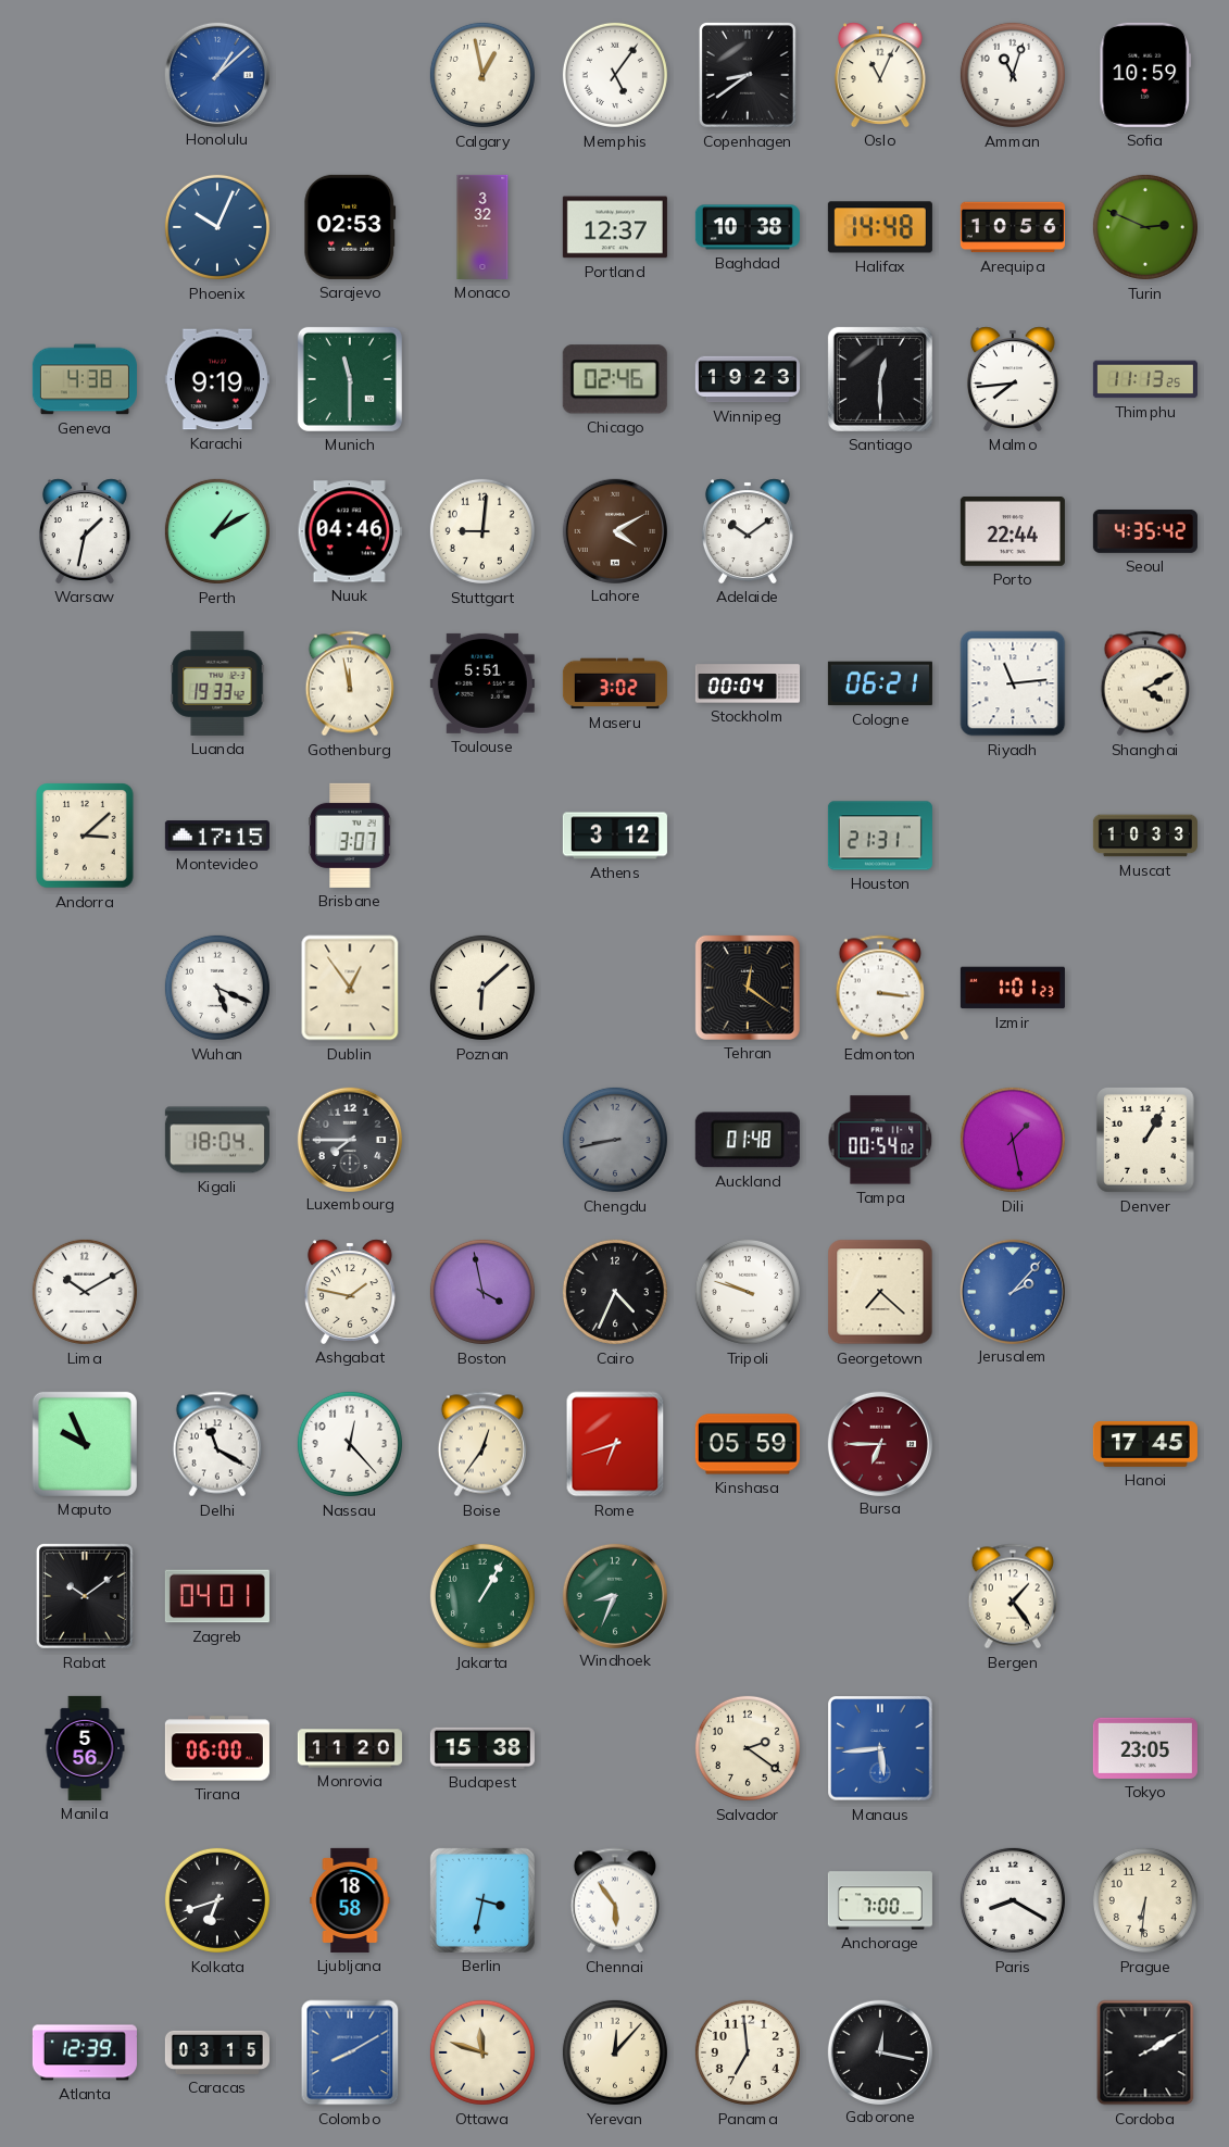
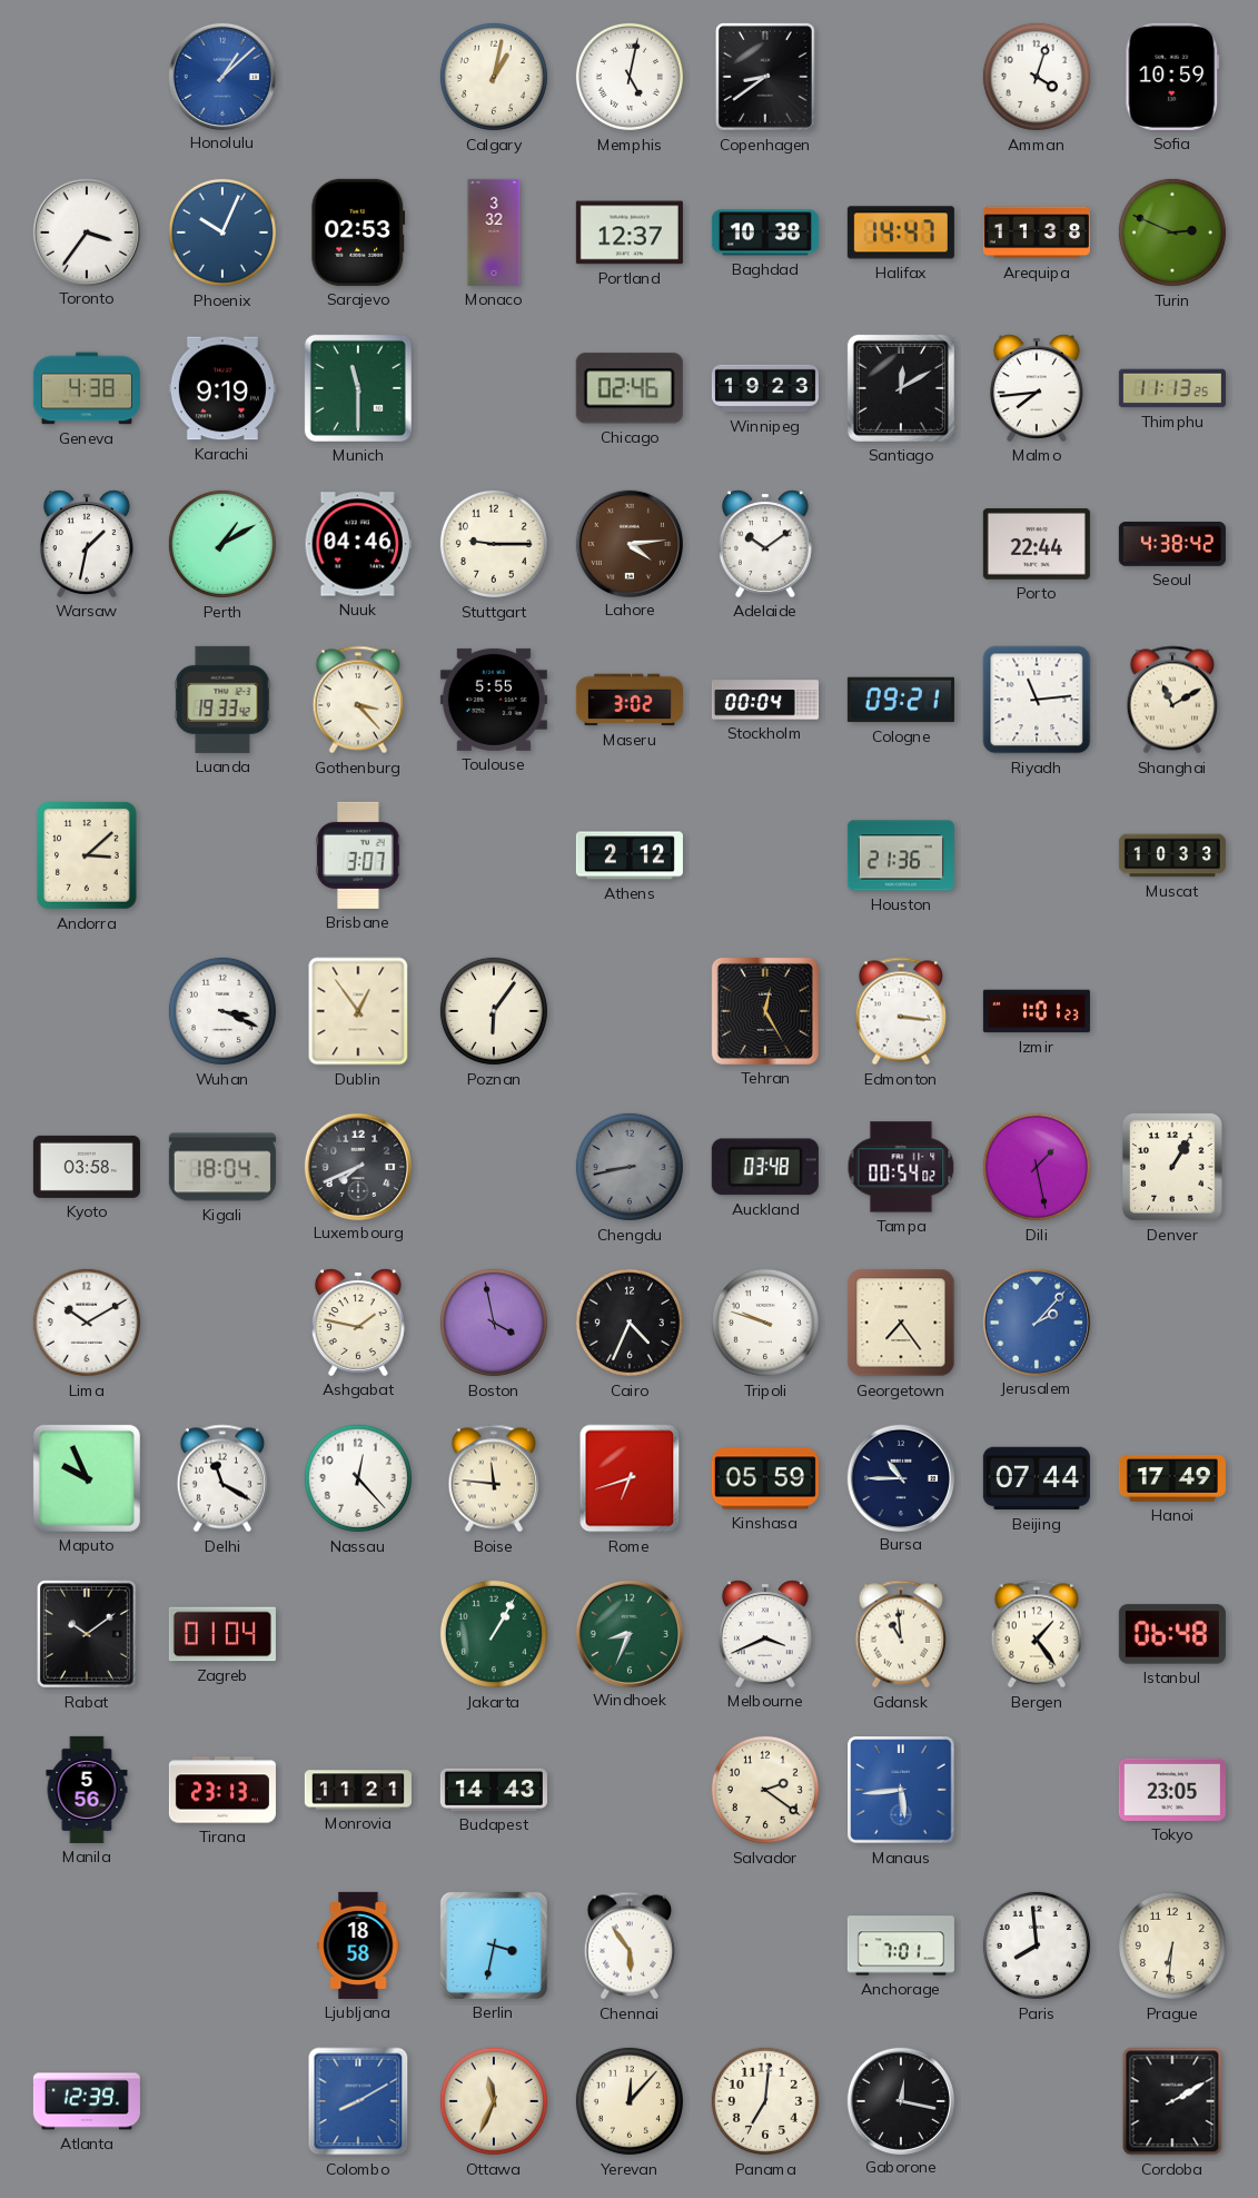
Calgary: 12:58 -> 1:02
Memphis: 5:06 -> 5:02
Oslo: 11:04 -> none
Amman: 11:03 -> 4:03
Toronto: none -> 3:36
Halifax: 14:48 -> 14:47
Arequipa: 10:56 -> 11:38
Santiago: 12:30 -> 12:10
Stuttgart: 9:01 -> 9:15
Lahore: 4:10 -> 4:14
Seoul: 4:35 -> 4:38
Gothenburg: 11:58 -> 3:23
Toulouse: 5:51 -> 5:55
Cologne: 06:21 -> 09:21
Shanghai: 4:10 -> 11:10
Montevideo: 17:15 -> none
Athens: 3:12 -> 2:12
Houston: 21:31 -> 21:36
Wuhan: 5:19 -> 3:19
Poznan: 6:08 -> 6:06
Tehran: 12:21 -> 12:25
Kyoto: none -> 03:58
Luxembourg: 7:45 -> 7:41
Auckland: 01:48 -> 03:48
Georgetown: 7:22 -> 7:24
Boise: 12:36 -> 11:46
Bursa: 6:45 -> 10:45
Bursa dial: burgundy -> navy
Beijing: none -> 07:44
Hanoi: 17:45 -> 17:49
Zagreb: 04:01 -> 01:04
Melbourne: none -> 3:41
Gdansk: none -> 10:59
Istanbul: none -> 06:48
Tirana: 06:00 -> 23:13
Monrovia: 11:20 -> 11:21
Budapest: 15:38 -> 14:43
Kolkata: 6:42 -> none
Anchorage: 7:00 -> 7:01
Paris: 8:20 -> 7:59
Caracas: 03:15 -> none
Ottawa: 11:48 -> 11:34
Panama: 6:59 -> 7:01
